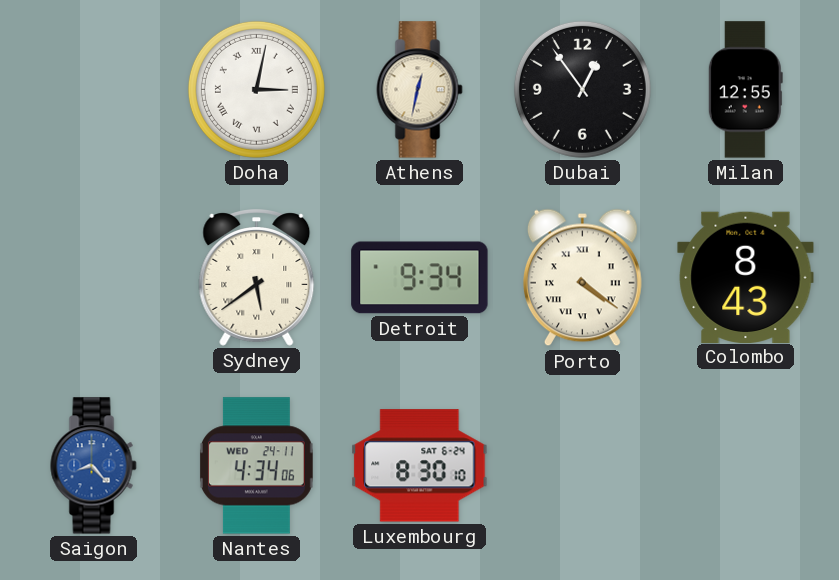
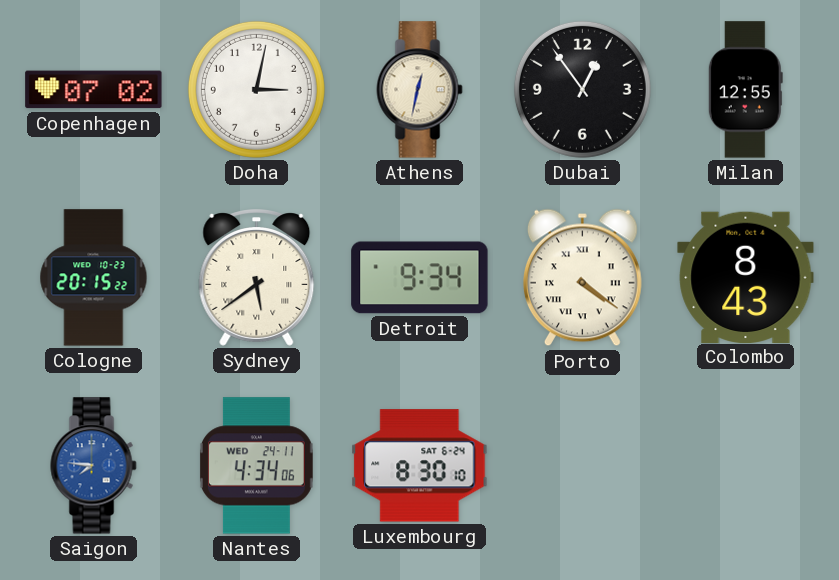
Copenhagen: none -> 07:02
Doha numerals: Roman -> Arabic
Cologne: none -> 20:15
Saigon: 8:23 -> 7:46
